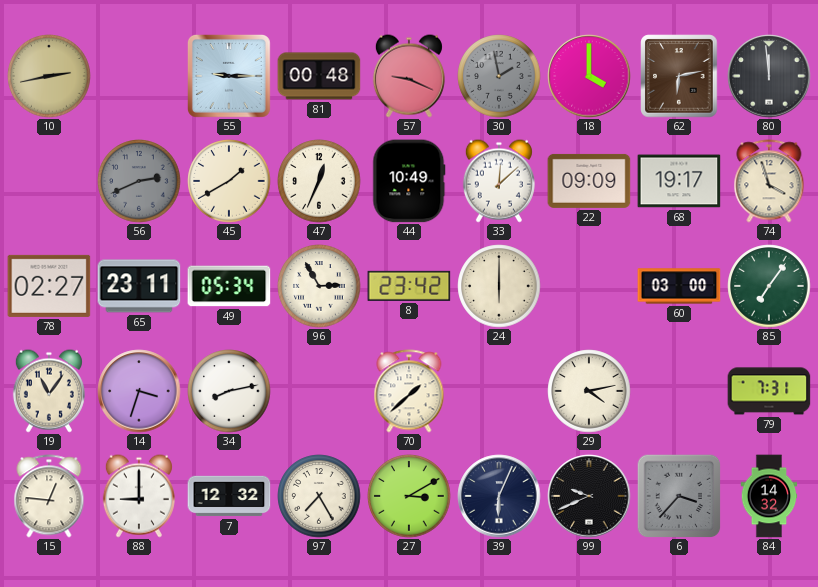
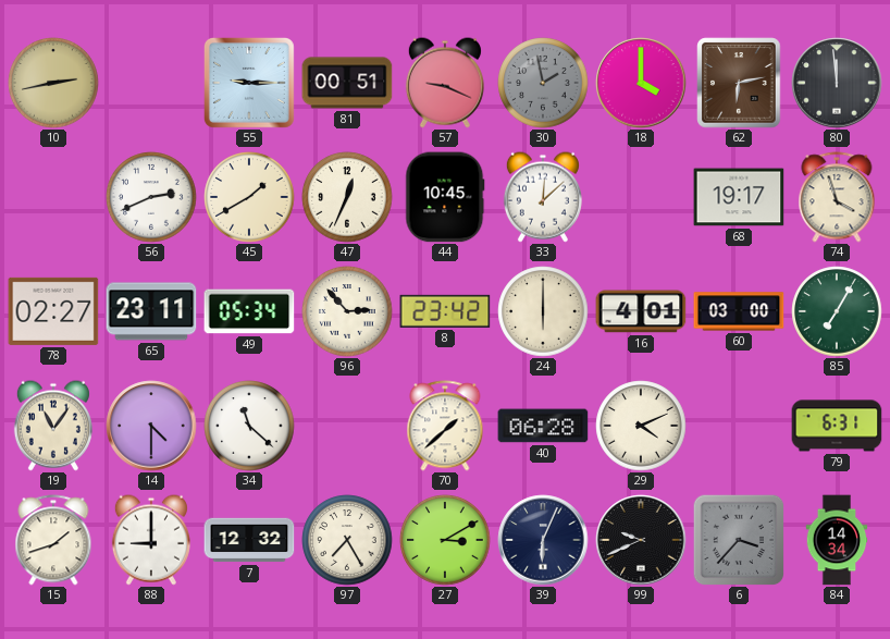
81: 00:48 -> 00:51
56 dial: grey -> white
44: 10:49 -> 10:45
22: 09:09 -> none
96: 2:55 -> 2:53
16: none -> 4:01
85: 7:06 -> 7:05
14: 3:33 -> 4:30
34: 8:13 -> 11:22
40: none -> 06:28
29: 4:13 -> 4:11
79: 7:31 -> 6:31
15: 12:46 -> 1:42
84: 14:32 -> 14:34
